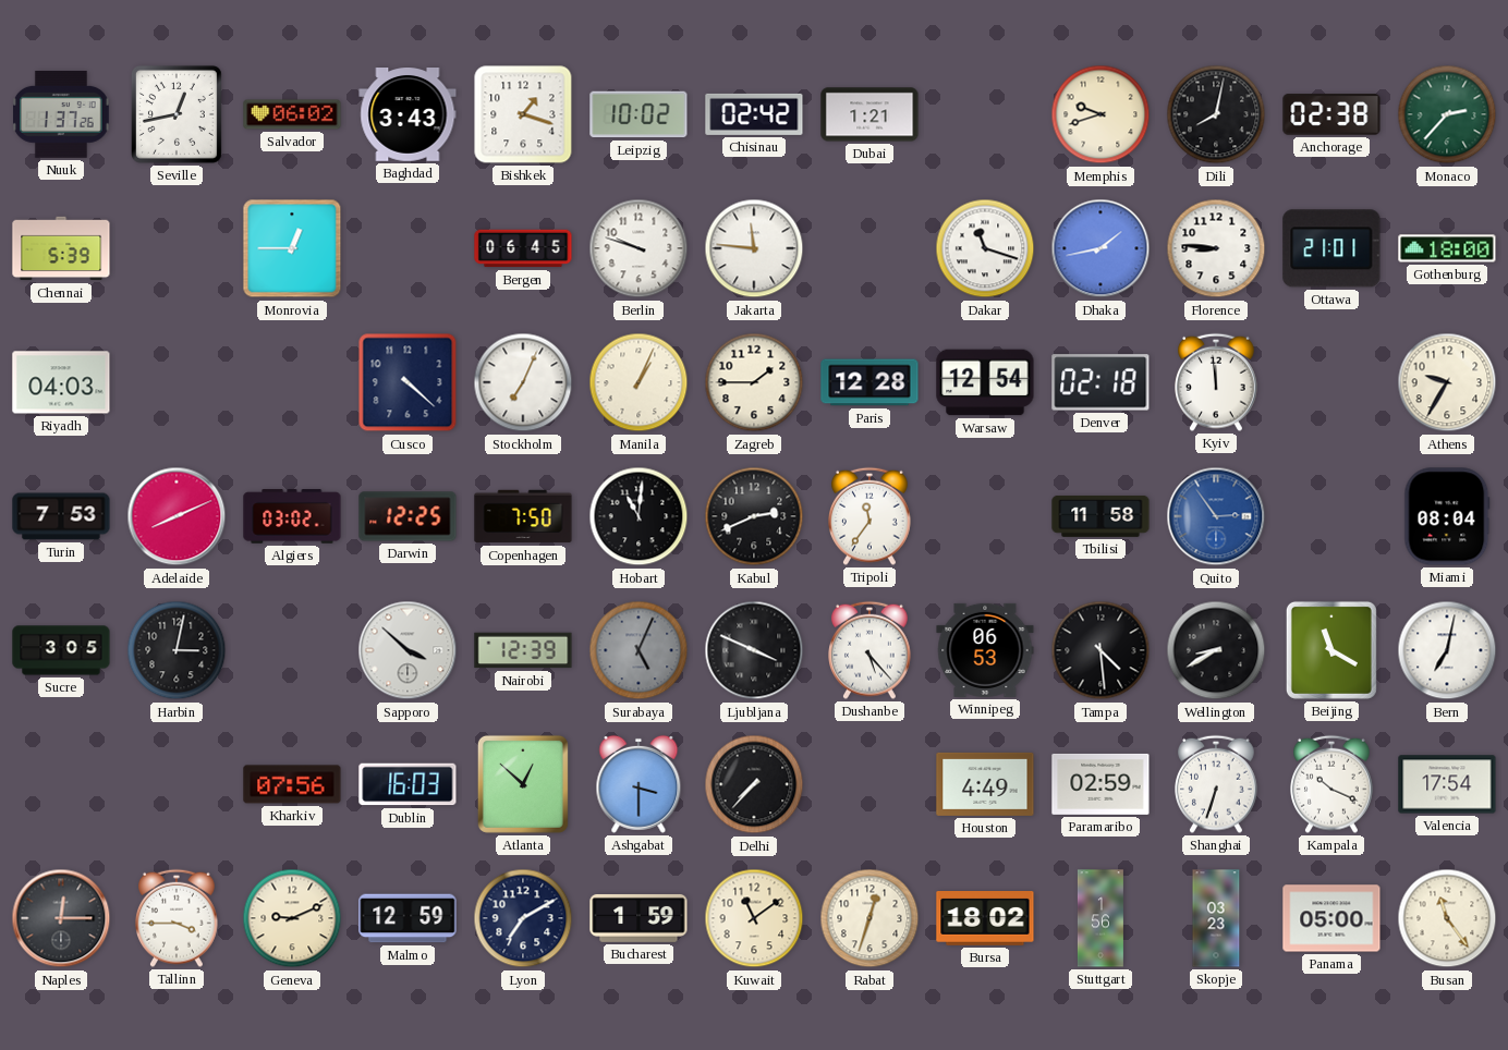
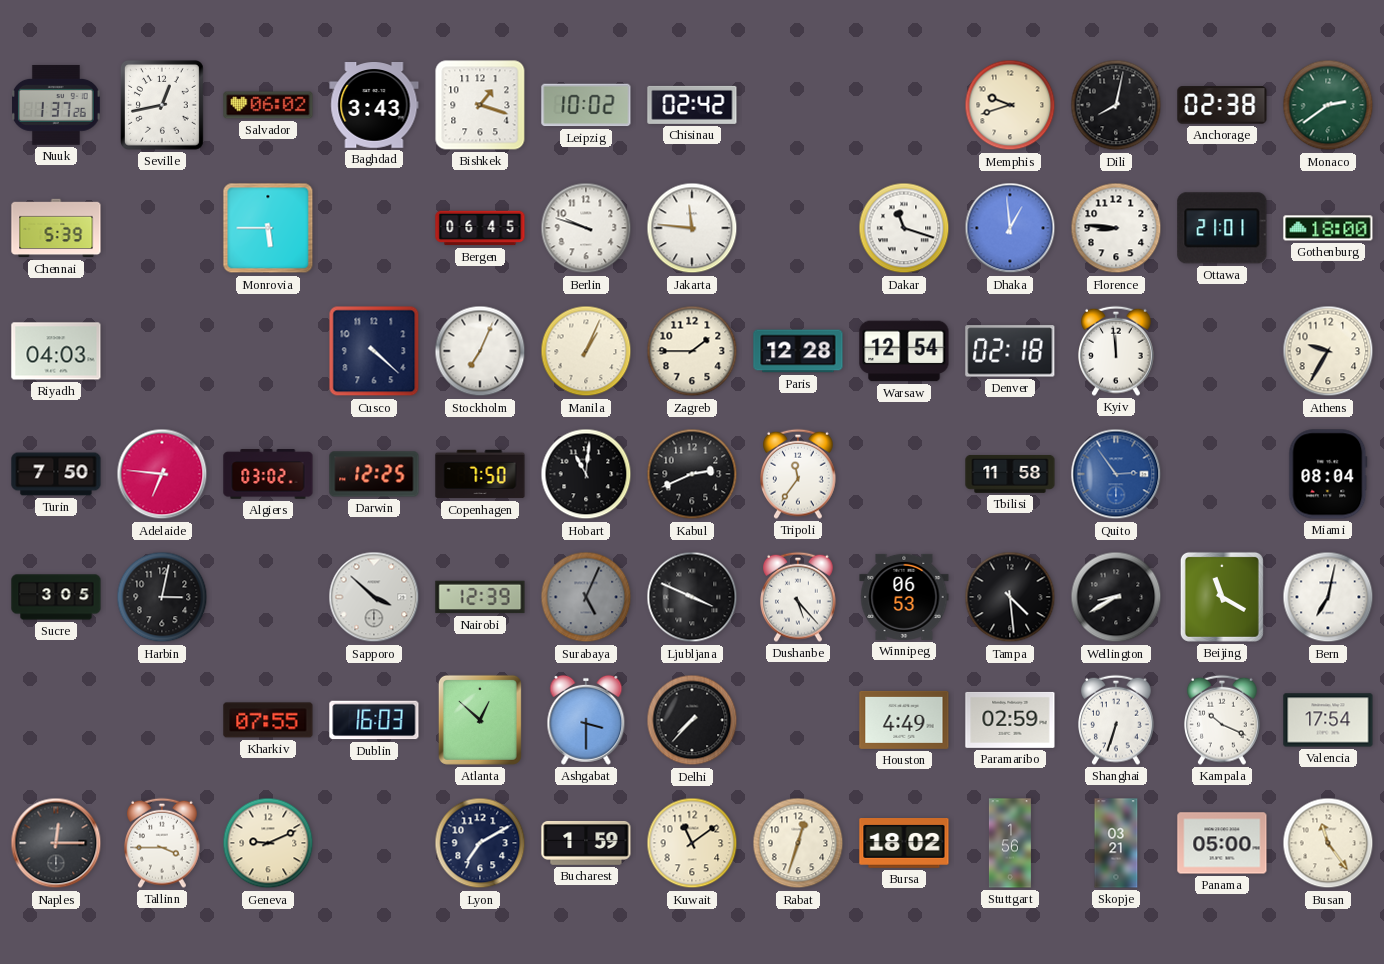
Dubai: 1:21 -> none
Monaco: 2:37 -> 2:39
Monrovia: 12:45 -> 5:45
Dhaka: 1:43 -> 12:59
Turin: 7:53 -> 7:50
Adelaide: 8:11 -> 6:46
Kharkiv: 07:56 -> 07:55
Malmo: 12:59 -> none
Skopje: 03:23 -> 03:21
